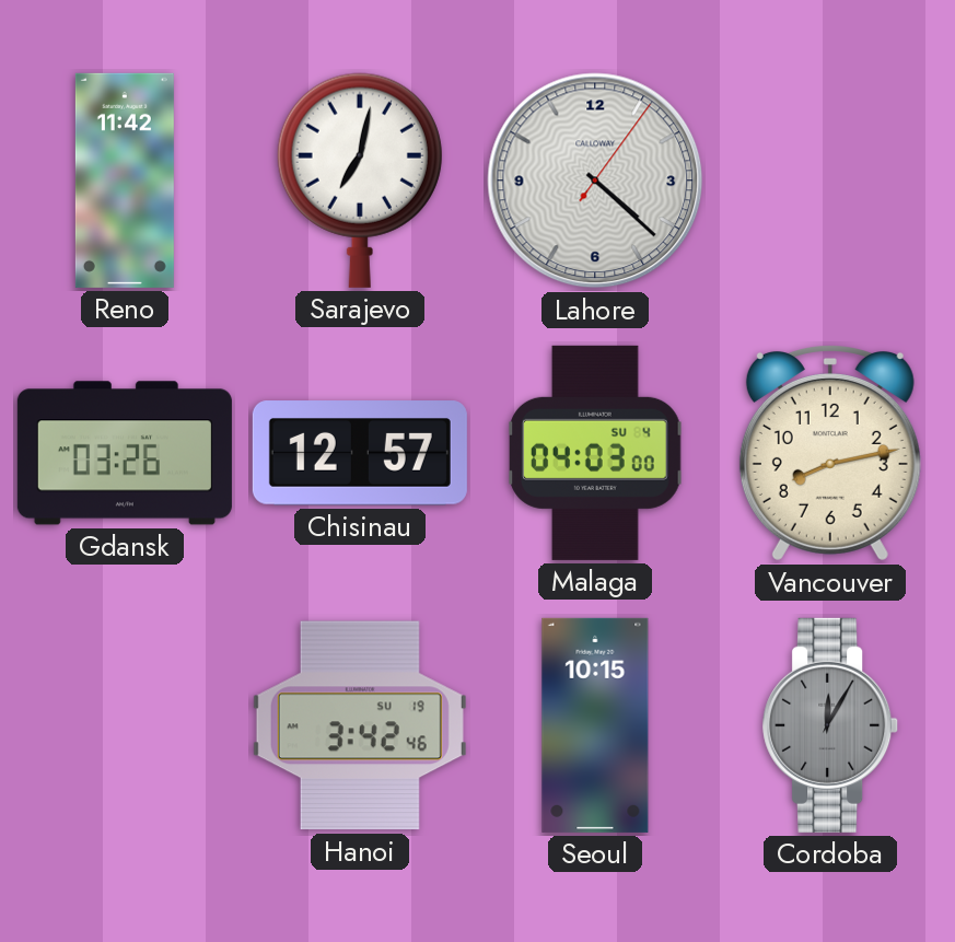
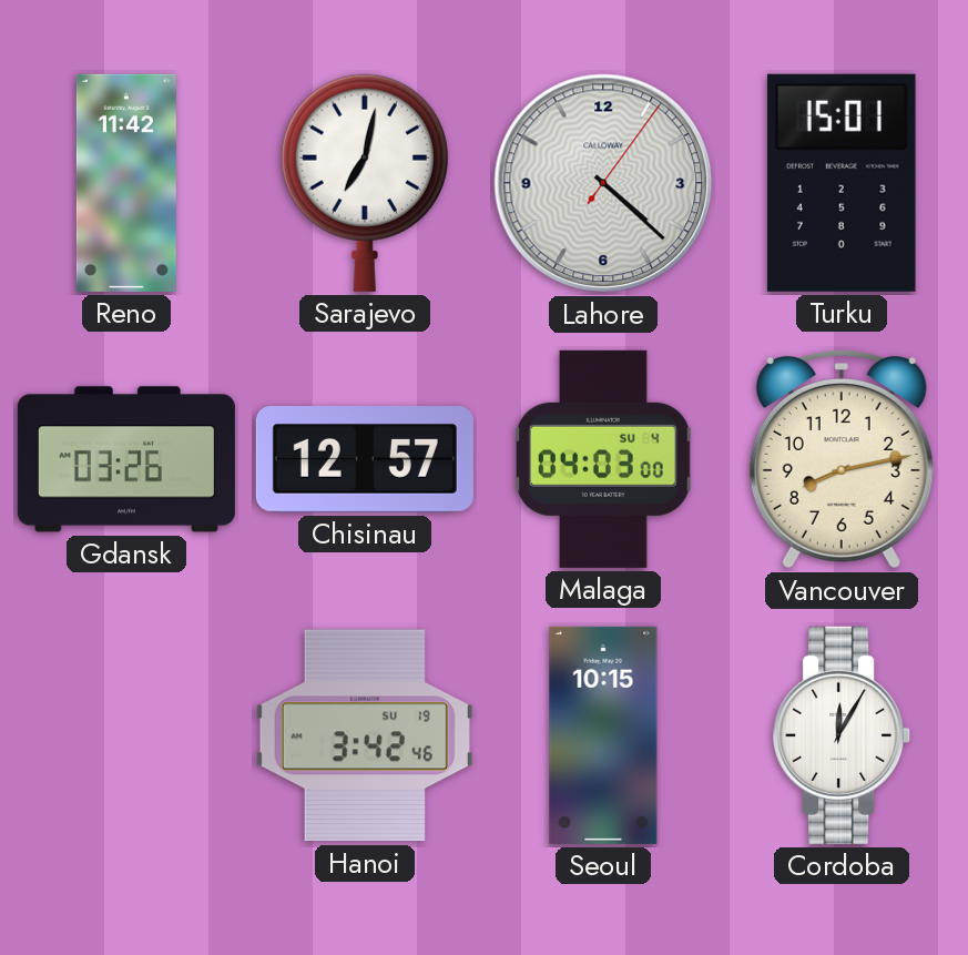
Turku: none -> 15:01
Cordoba dial: grey -> white
